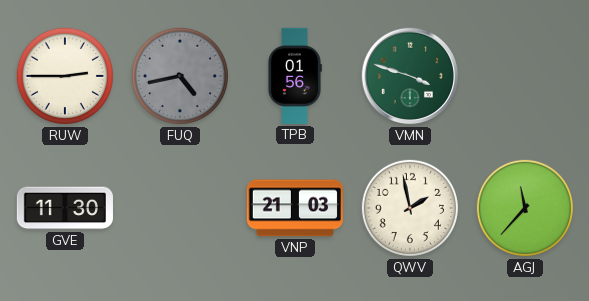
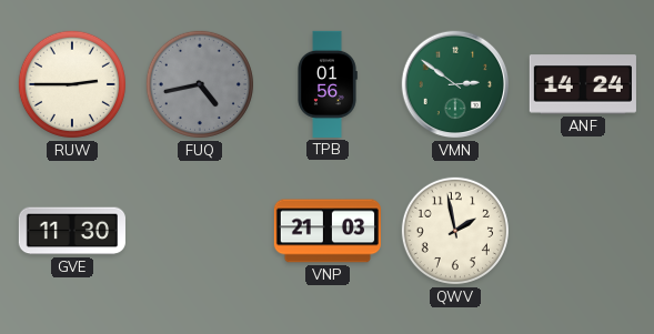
VMN: 3:48 -> 2:51
ANF: none -> 14:24
AGJ: 11:37 -> none
